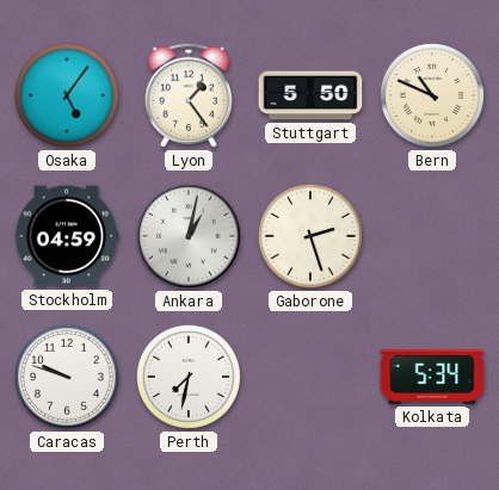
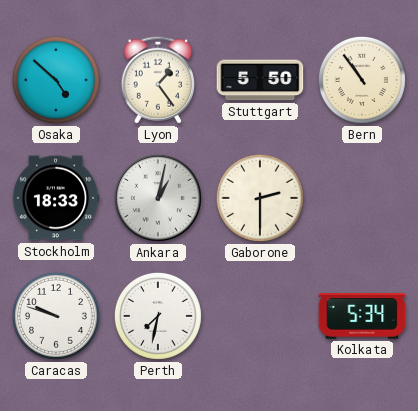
Osaka: 5:06 -> 4:52
Bern: 10:49 -> 10:54
Stockholm: 04:59 -> 18:33
Gaborone: 2:27 -> 2:30
